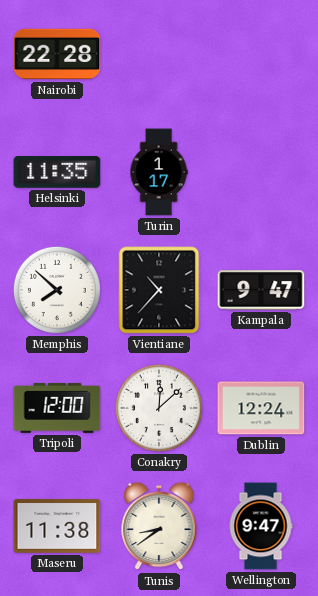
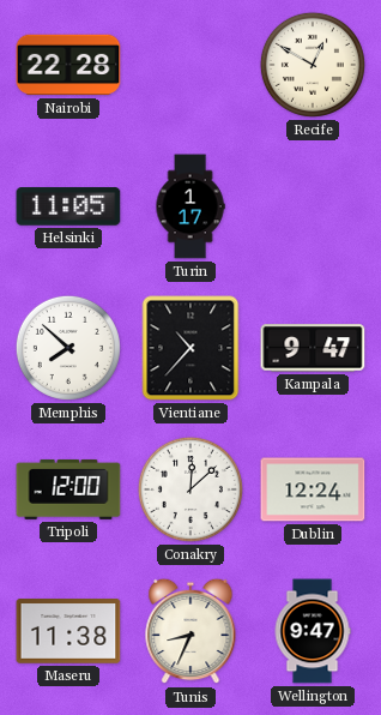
Recife: none -> 12:50
Helsinki: 11:35 -> 11:05
Tunis: 8:39 -> 8:34
